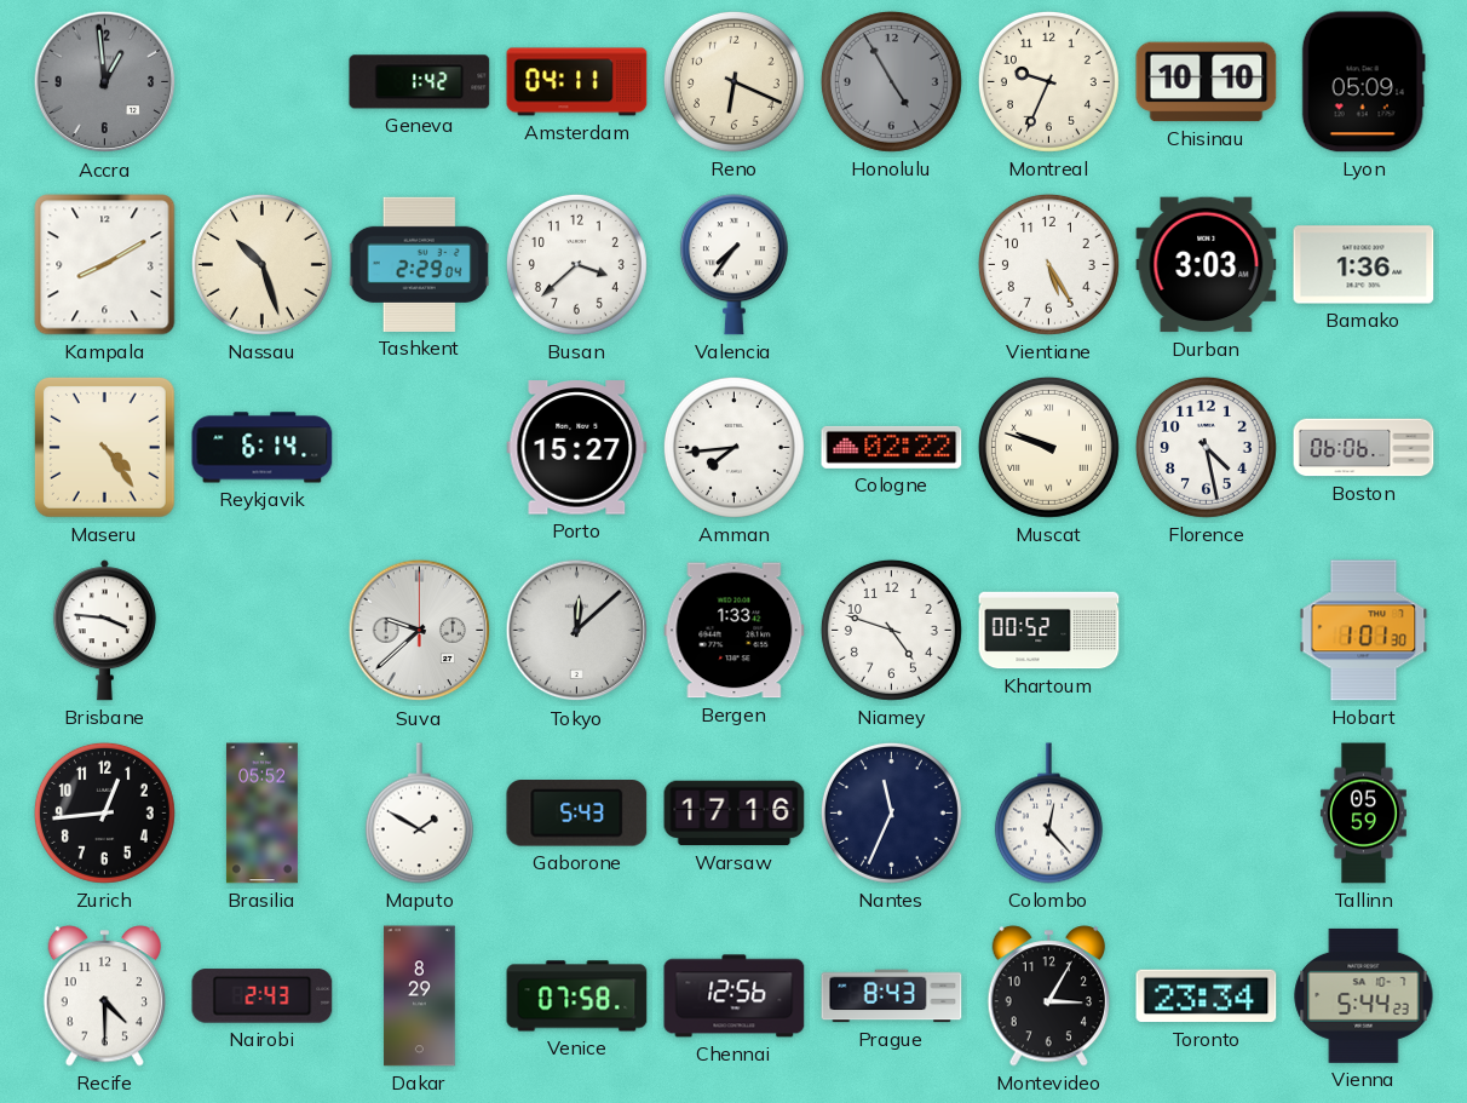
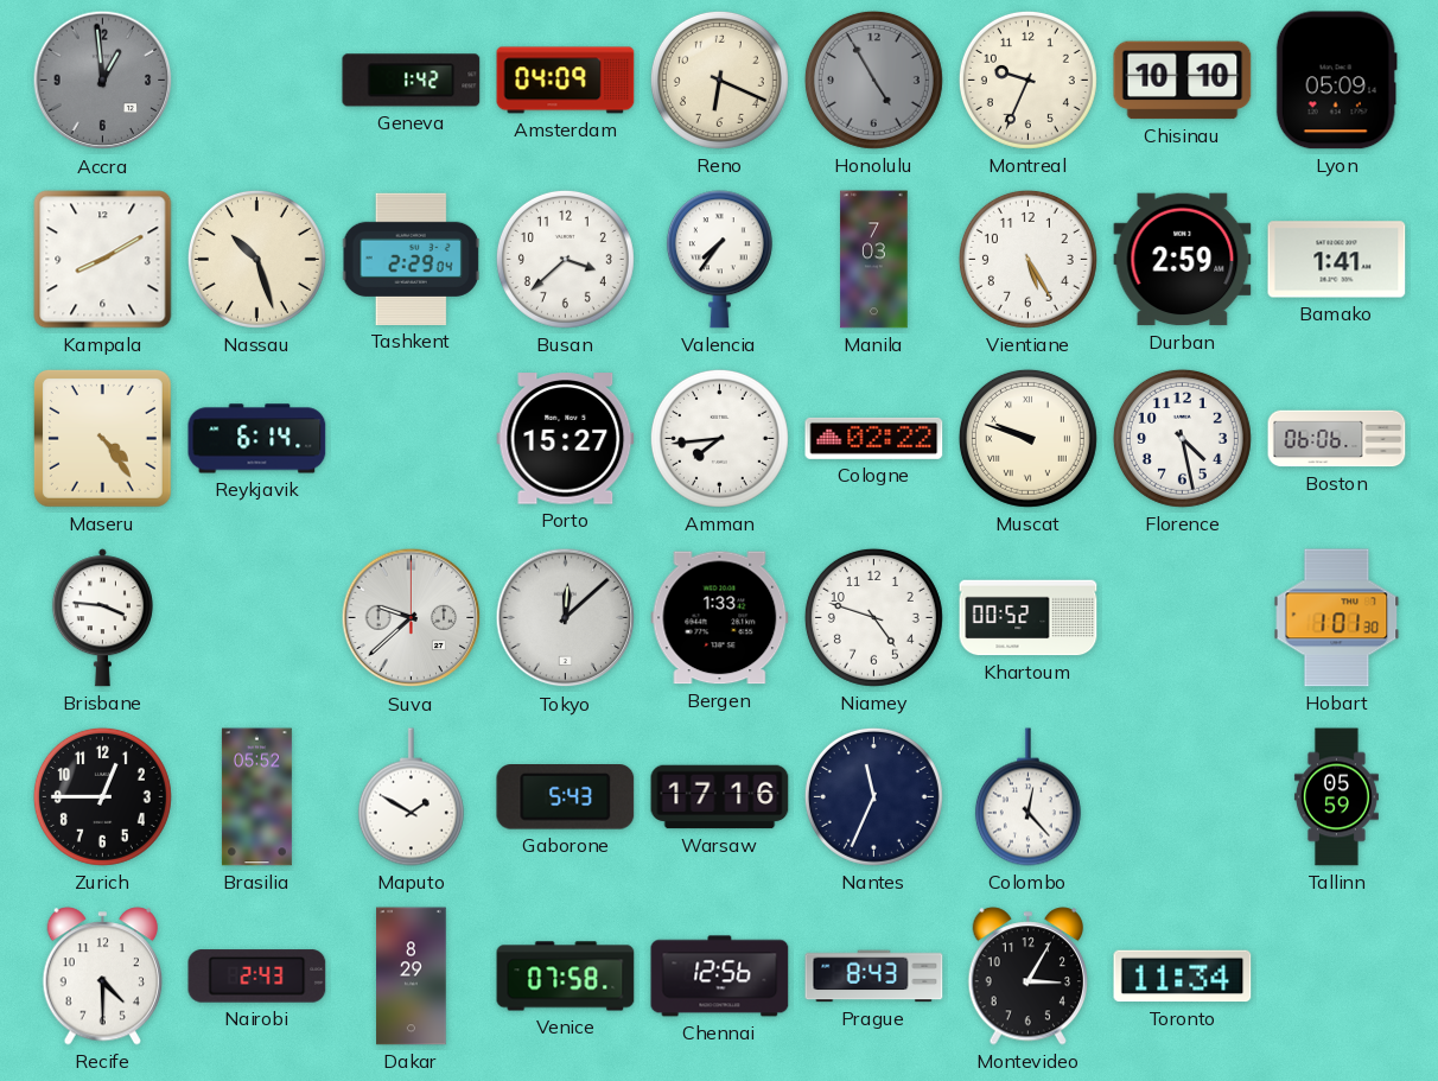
Amsterdam: 04:11 -> 04:09
Manila: none -> 7:03
Durban: 3:03 -> 2:59
Bamako: 1:36 -> 1:41
Zurich: 12:44 -> 12:45
Toronto: 23:34 -> 11:34
Vienna: 5:44 -> none
